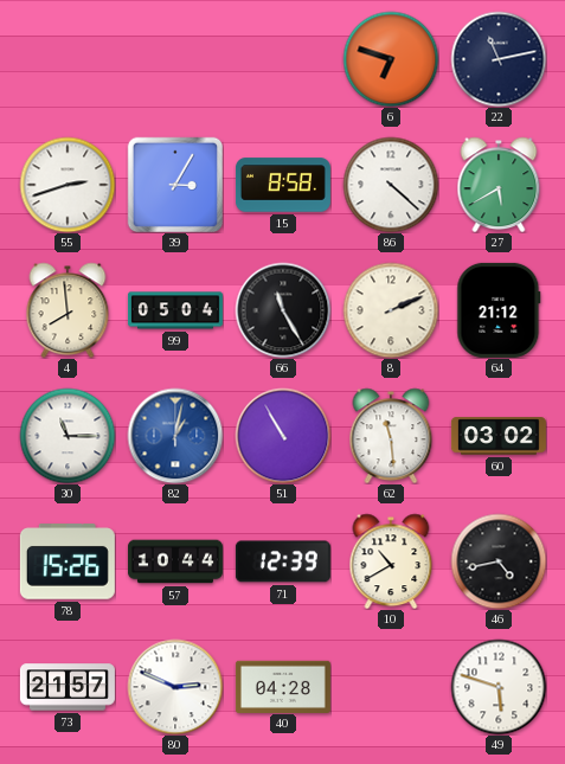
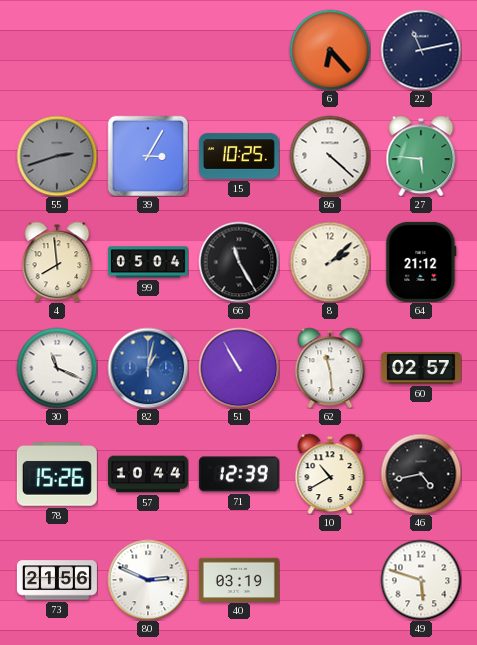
6: 6:48 -> 6:23
55 dial: white -> grey
15: 8:58 -> 10:25
27: 5:40 -> 5:46
8: 2:11 -> 2:08
30: 11:15 -> 11:19
60: 03:02 -> 02:57
73: 21:57 -> 21:56
40: 04:28 -> 03:19
